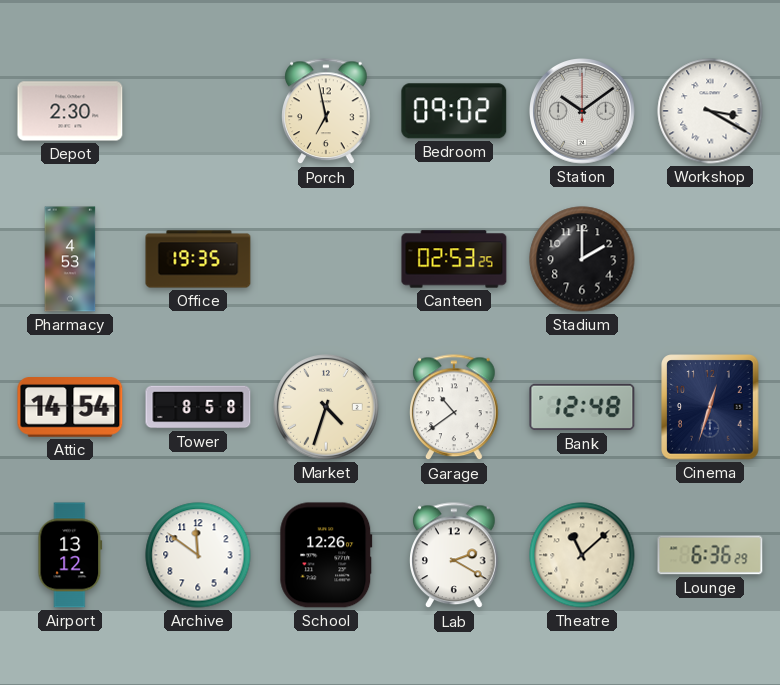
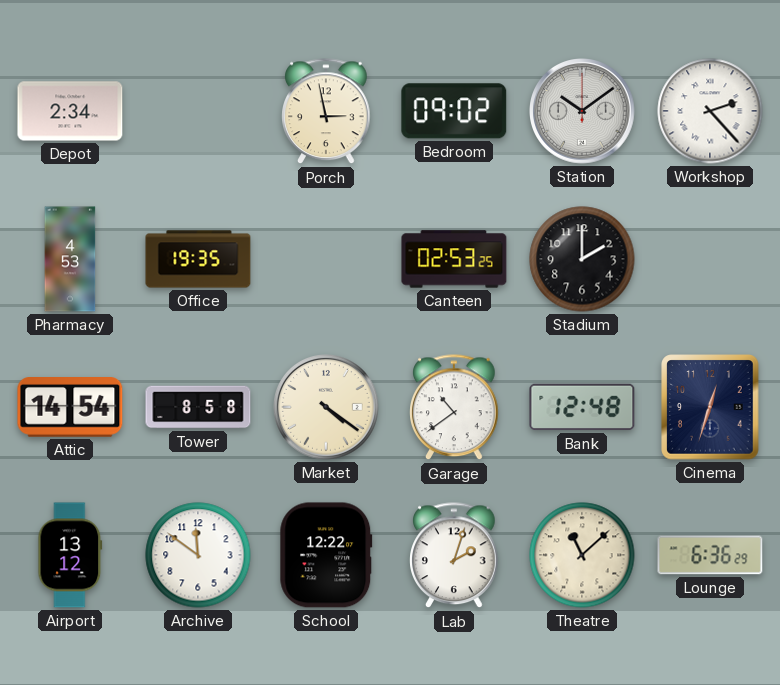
Depot: 2:30 -> 2:34
Porch: 6:58 -> 2:58
Workshop: 3:20 -> 2:23
Market: 4:33 -> 4:21
School: 12:26 -> 12:22
Lab: 2:20 -> 2:03
